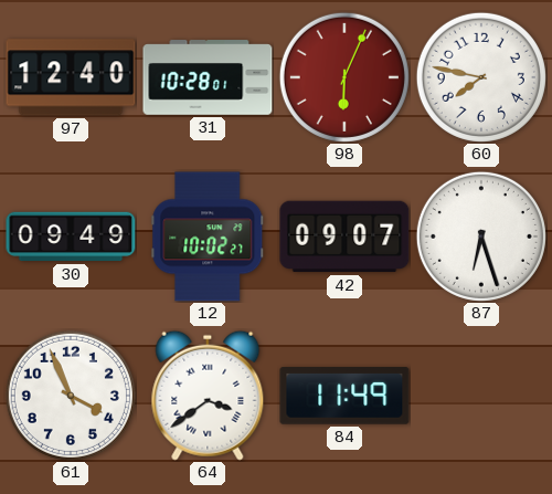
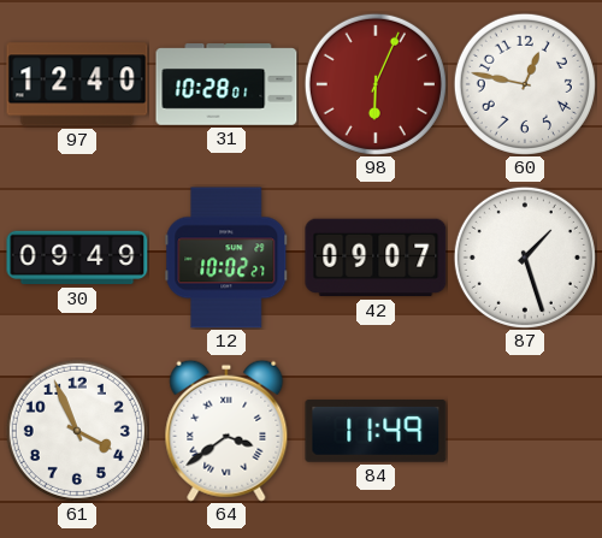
60: 7:47 -> 12:47
87: 6:27 -> 1:27
